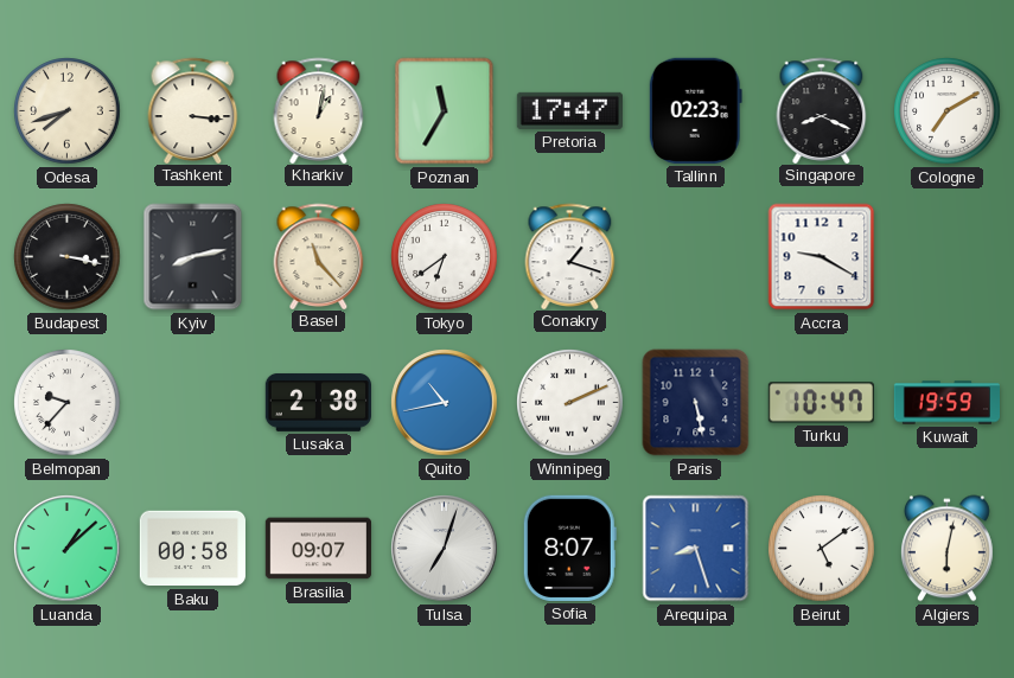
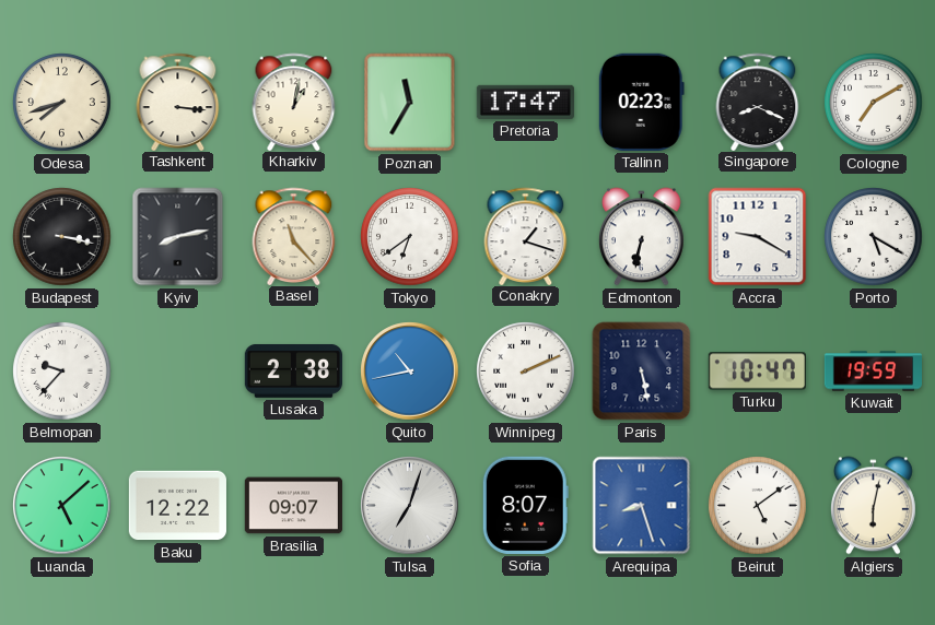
Edmonton: none -> 6:32
Porto: none -> 5:20
Luanda: 1:08 -> 5:08
Baku: 00:58 -> 12:22
